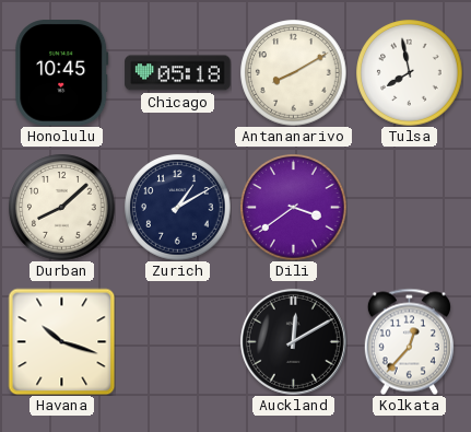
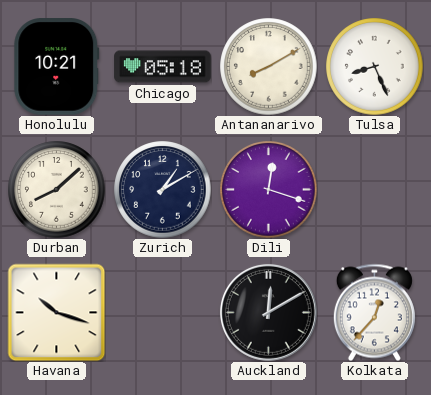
Honolulu: 10:45 -> 10:21
Tulsa: 7:58 -> 8:26
Dili: 3:39 -> 12:18
